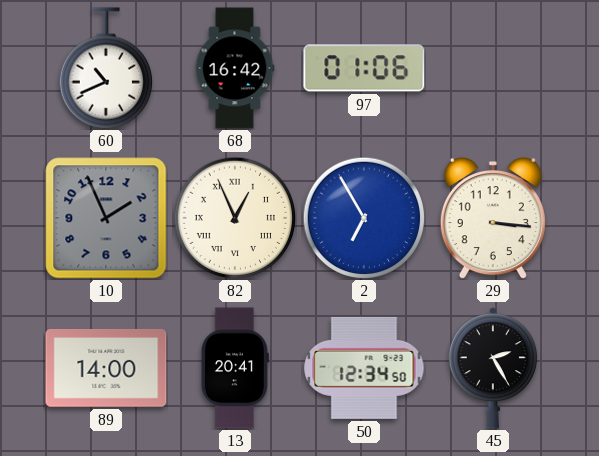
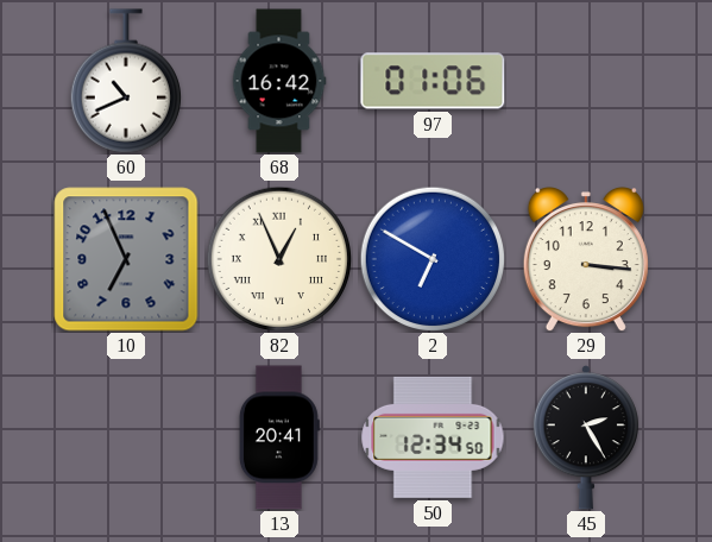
10: 1:56 -> 6:56
2: 6:55 -> 6:50
89: 14:00 -> none
